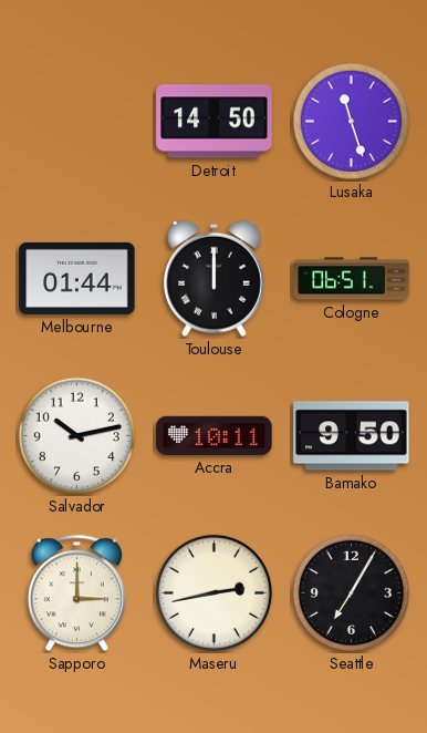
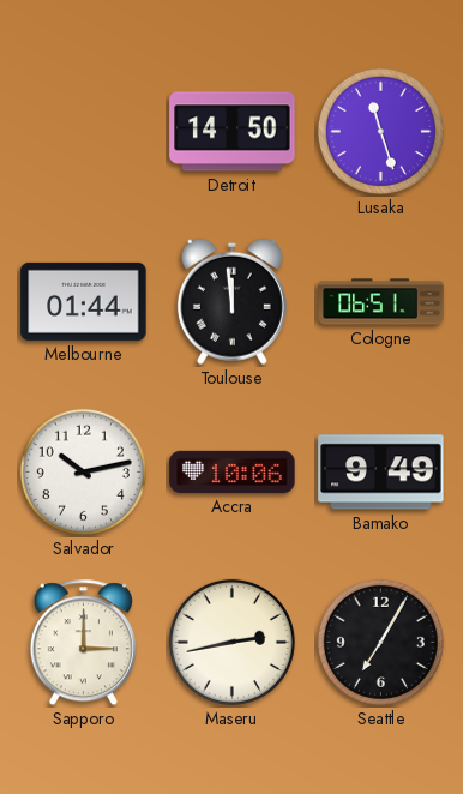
Toulouse: 12:00 -> 11:59
Accra: 10:11 -> 10:06
Bamako: 9:50 -> 9:49
